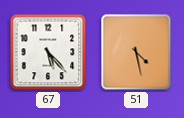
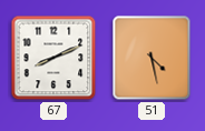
67: 5:23 -> 8:11
